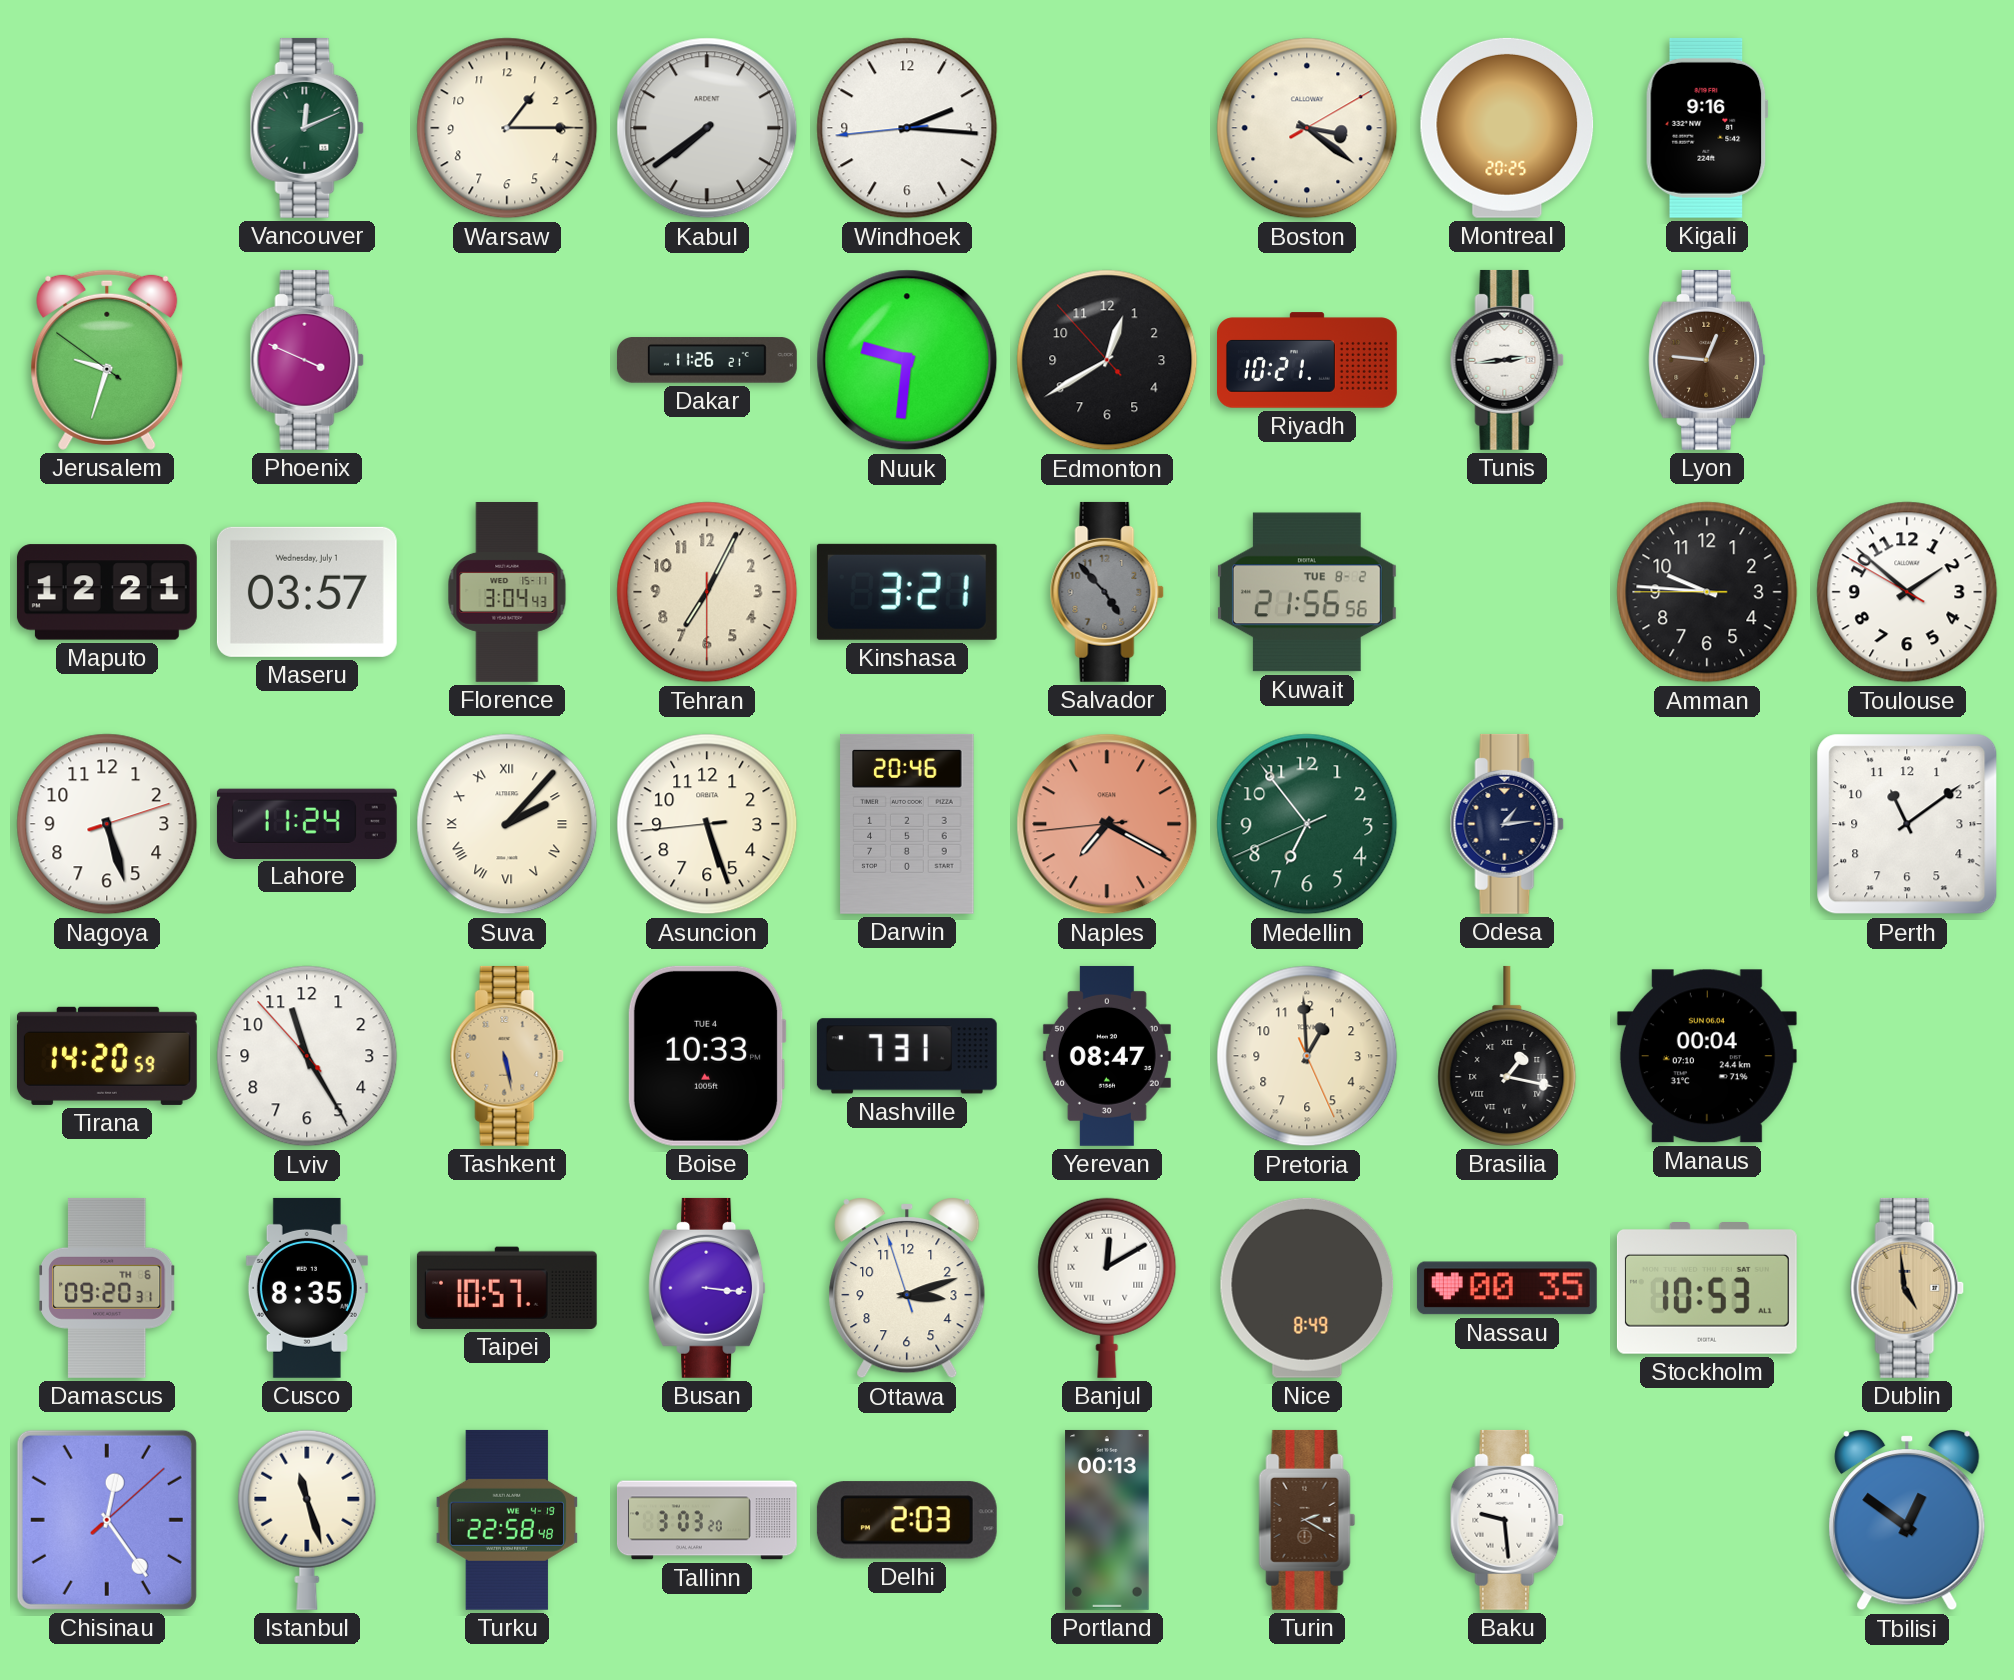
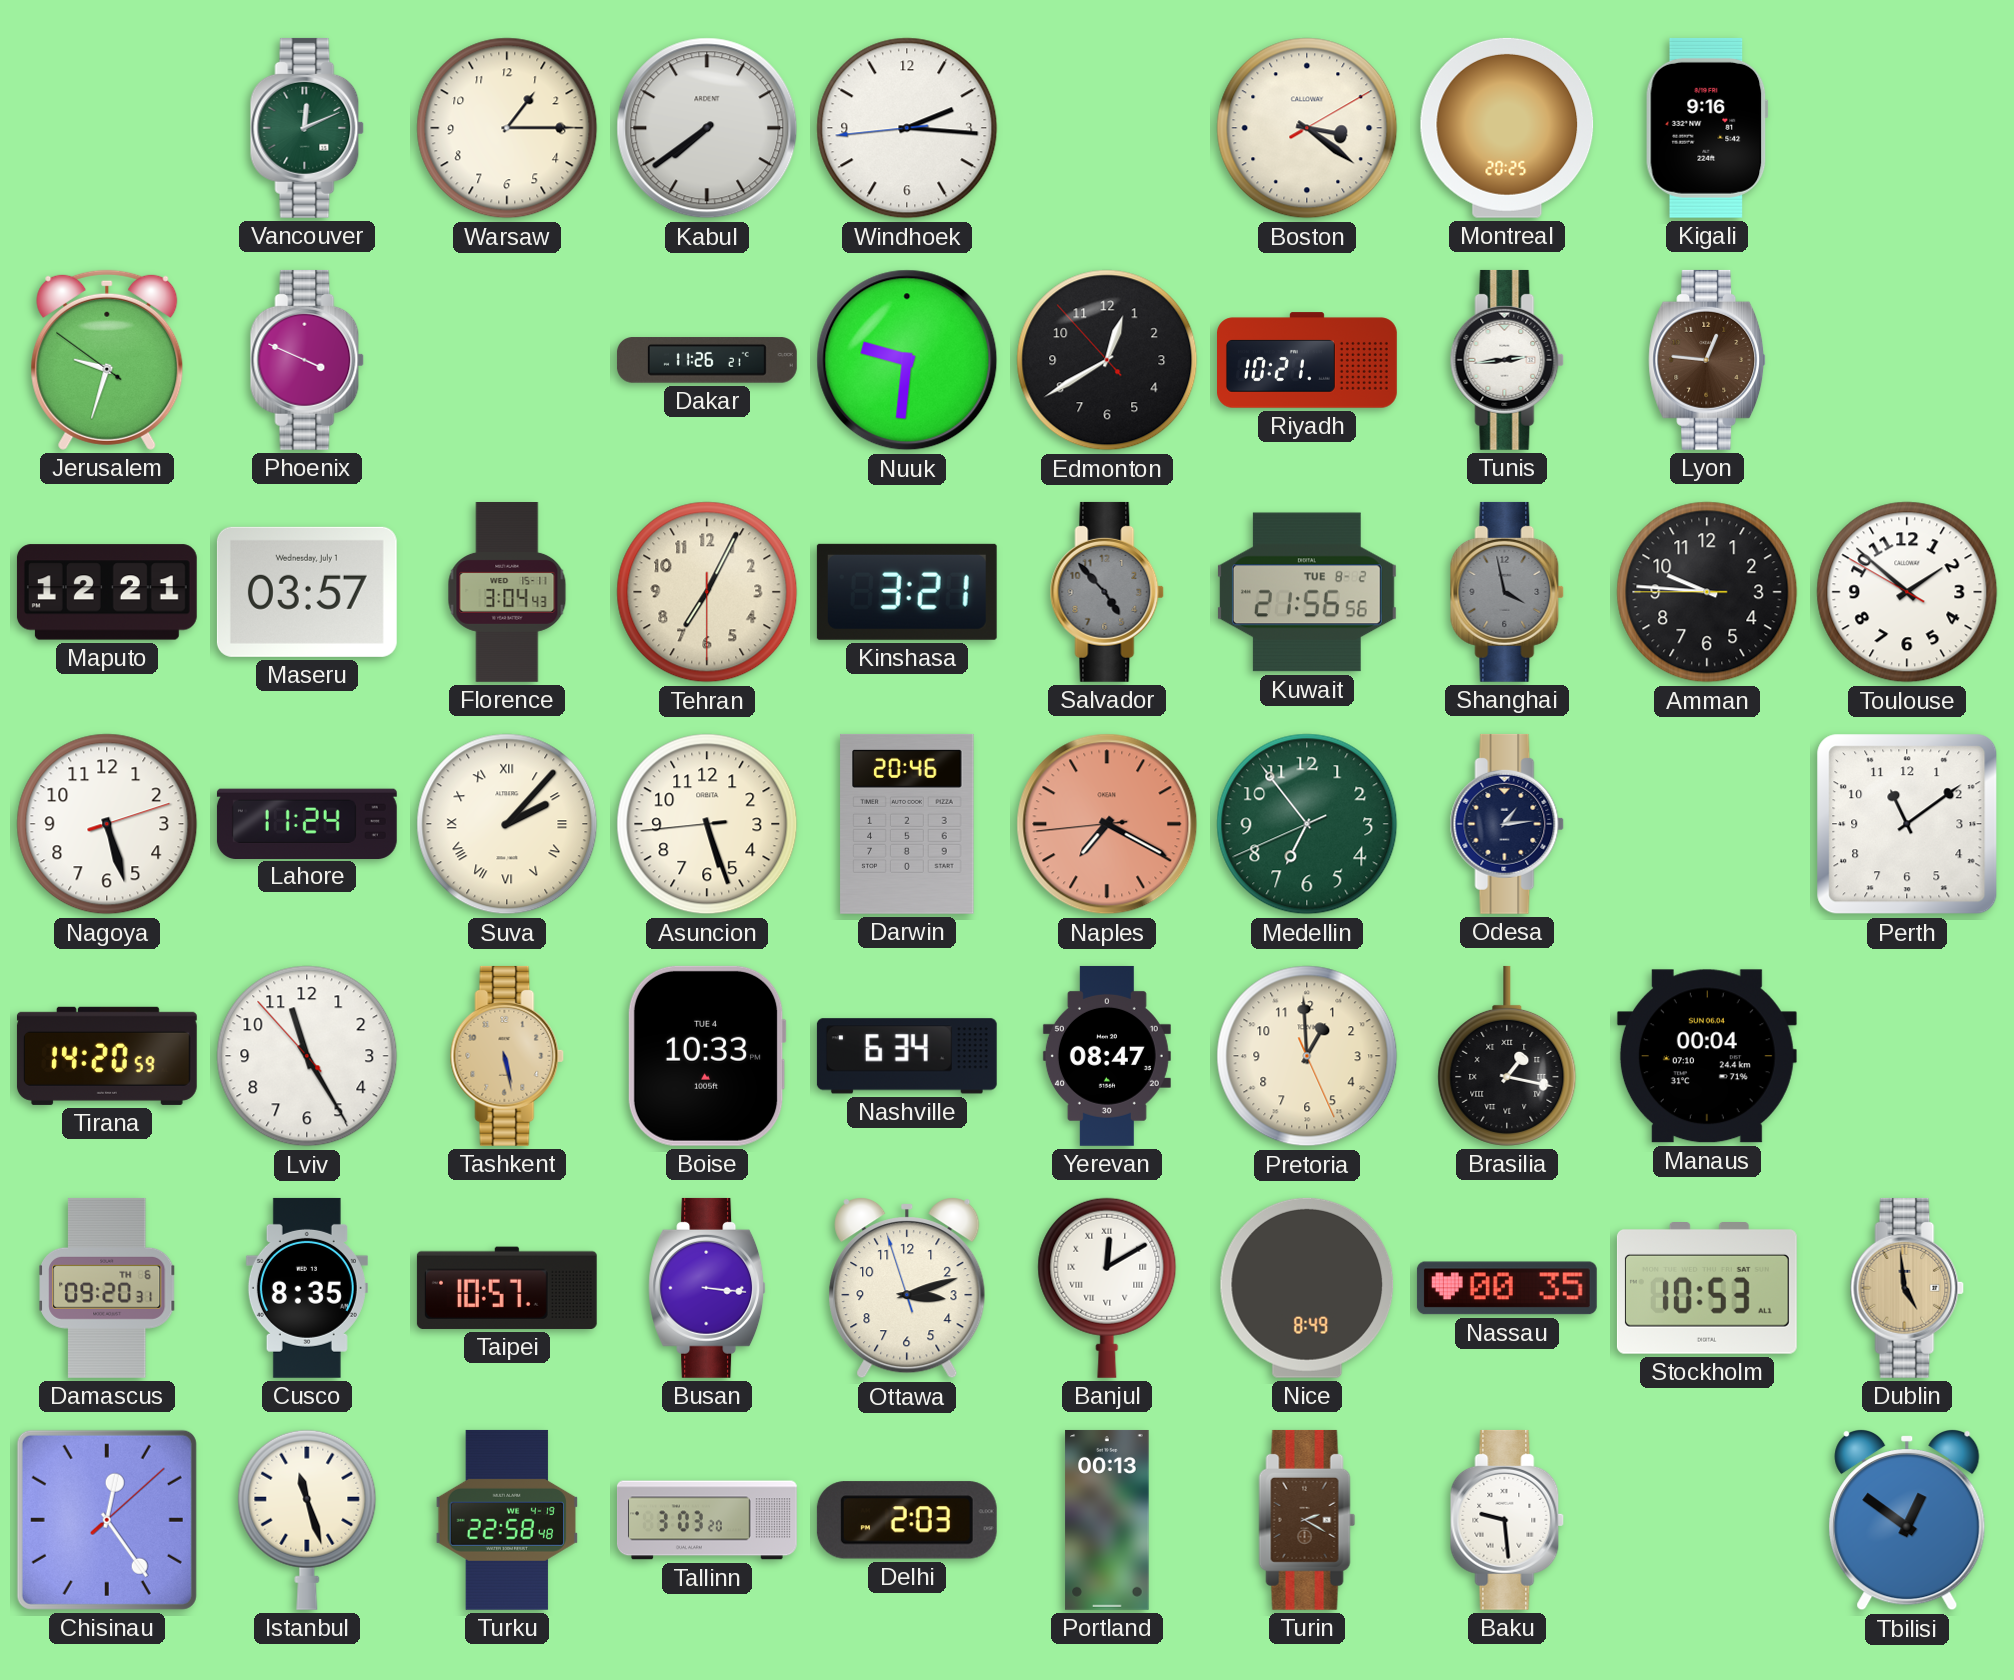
Shanghai: none -> 3:58
Nashville: 7:31 -> 6:34
